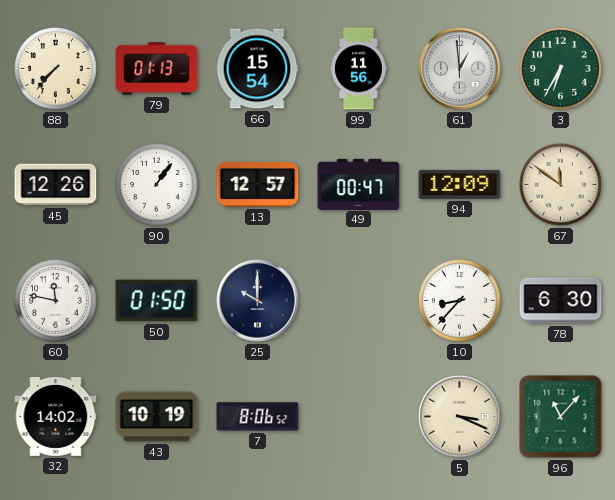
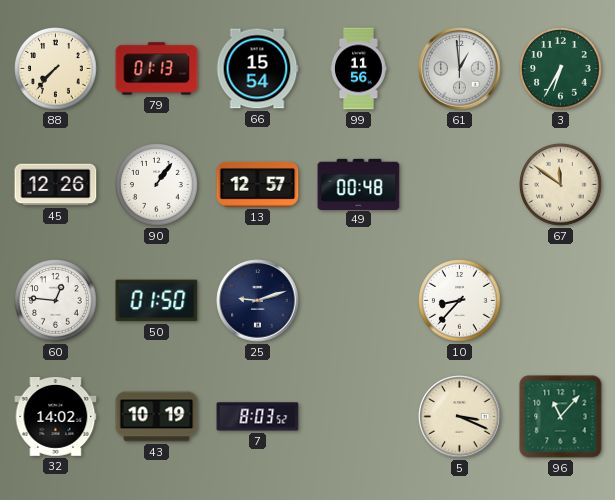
49: 00:47 -> 00:48
94: 12:09 -> none
60: 11:47 -> 12:46
25: 10:00 -> 9:12
78: 6:30 -> none
7: 8:06 -> 8:03
